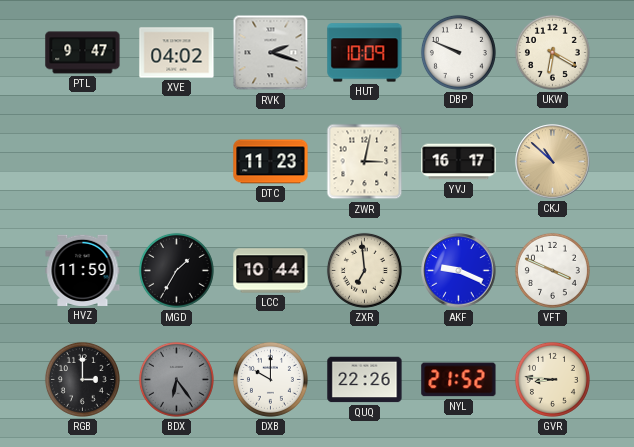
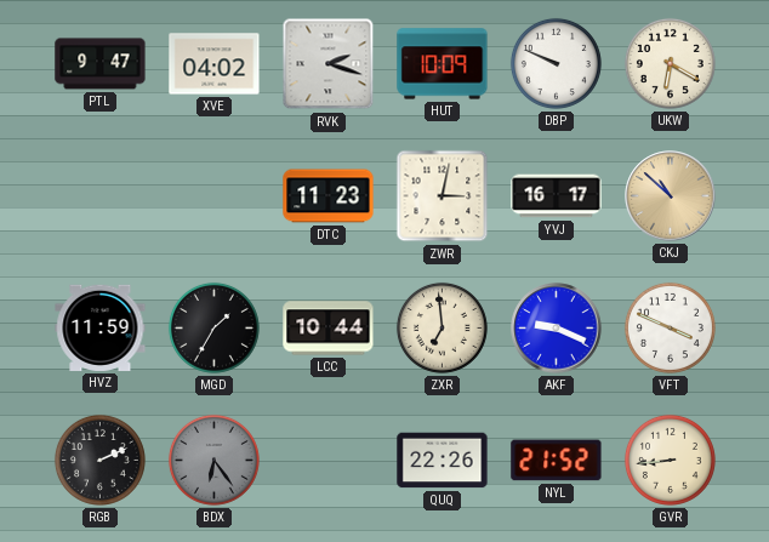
RGB: 3:00 -> 2:11
DXB: 10:00 -> none
GVR: 8:46 -> 8:44
